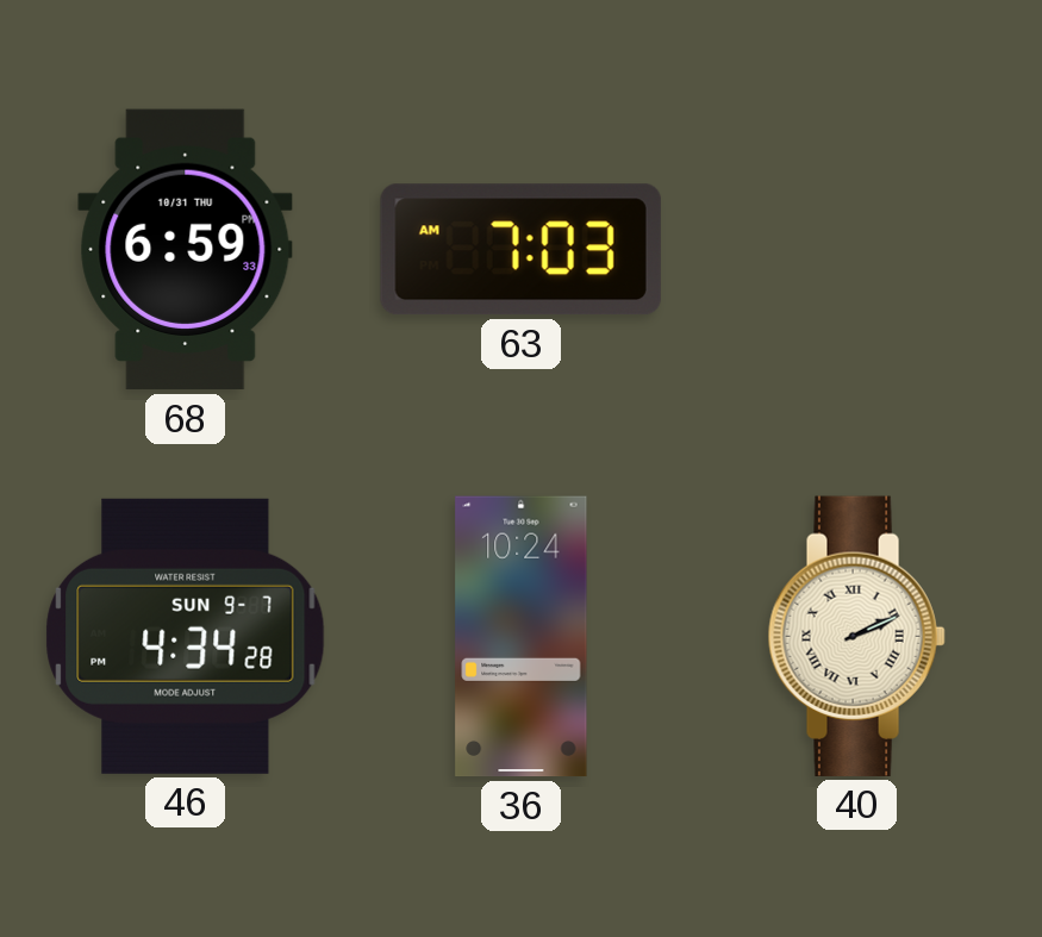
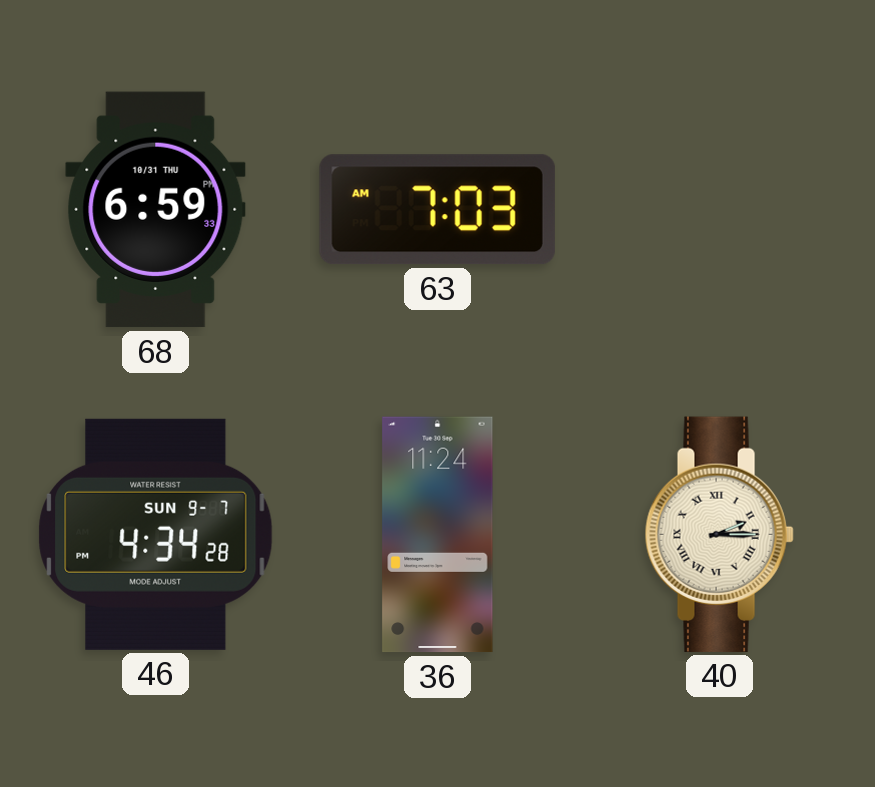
36: 10:24 -> 11:24
40: 2:11 -> 2:15
